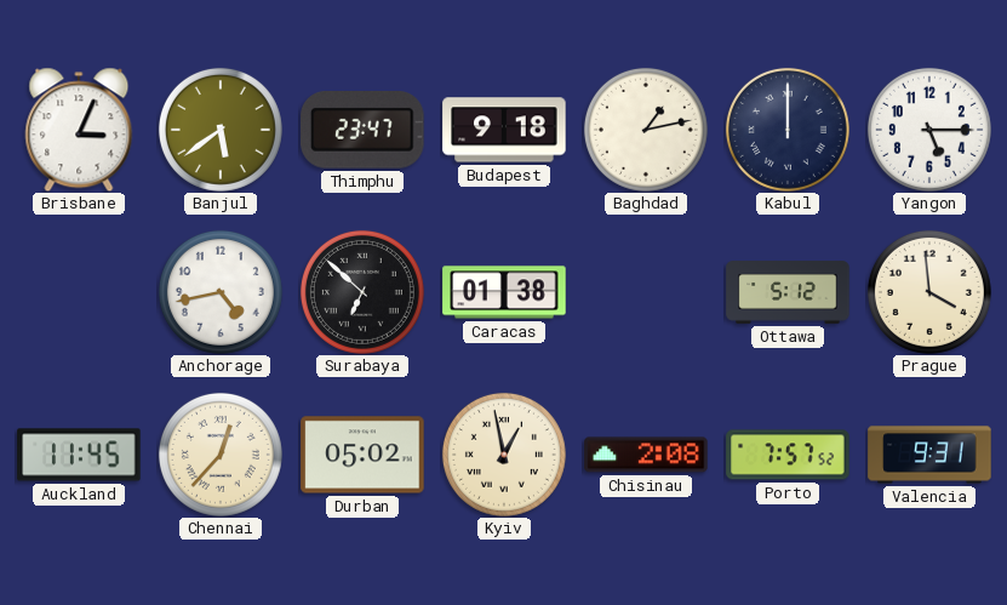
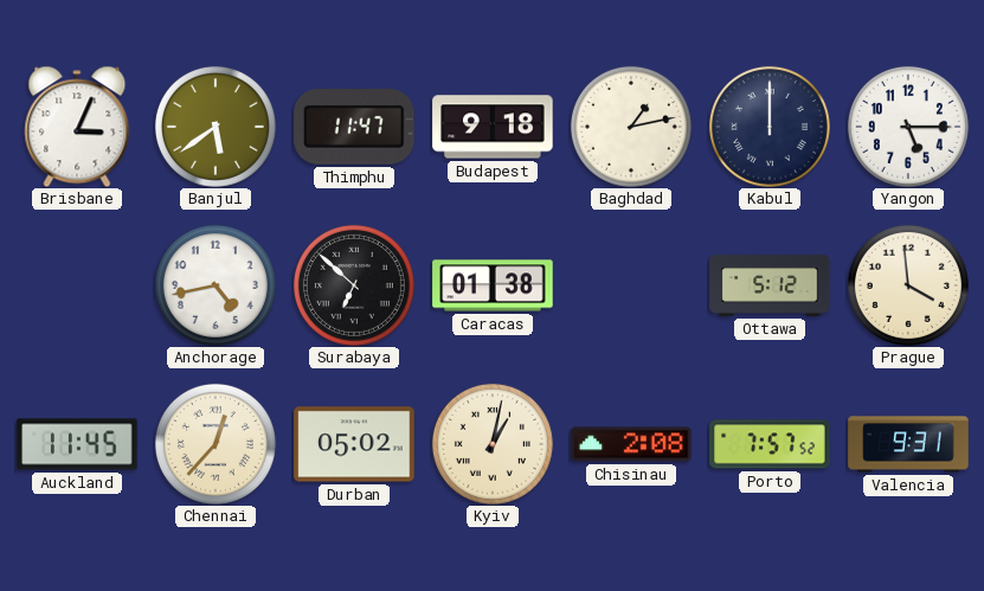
Thimphu: 23:47 -> 11:47
Kyiv: 12:58 -> 1:02
